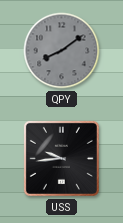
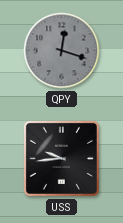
QPY: 8:09 -> 12:18
